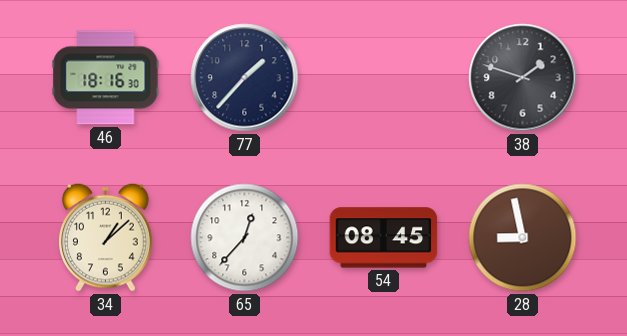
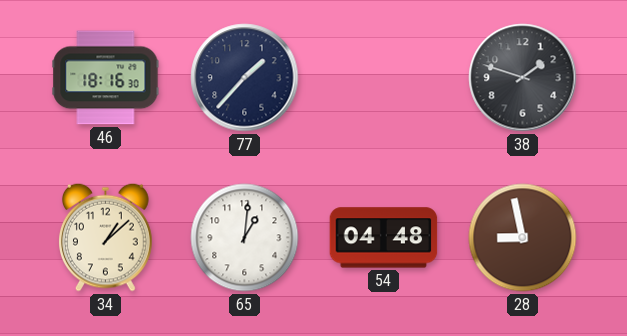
65: 12:37 -> 1:01
54: 08:45 -> 04:48
